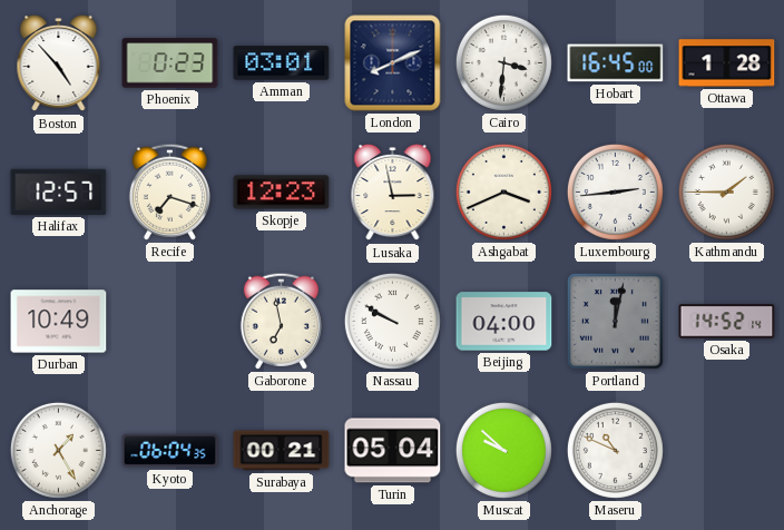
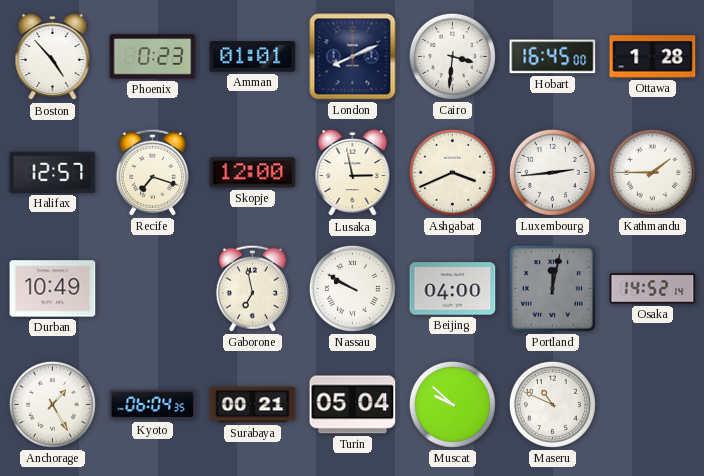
Amman: 03:01 -> 01:01
Skopje: 12:23 -> 12:00
